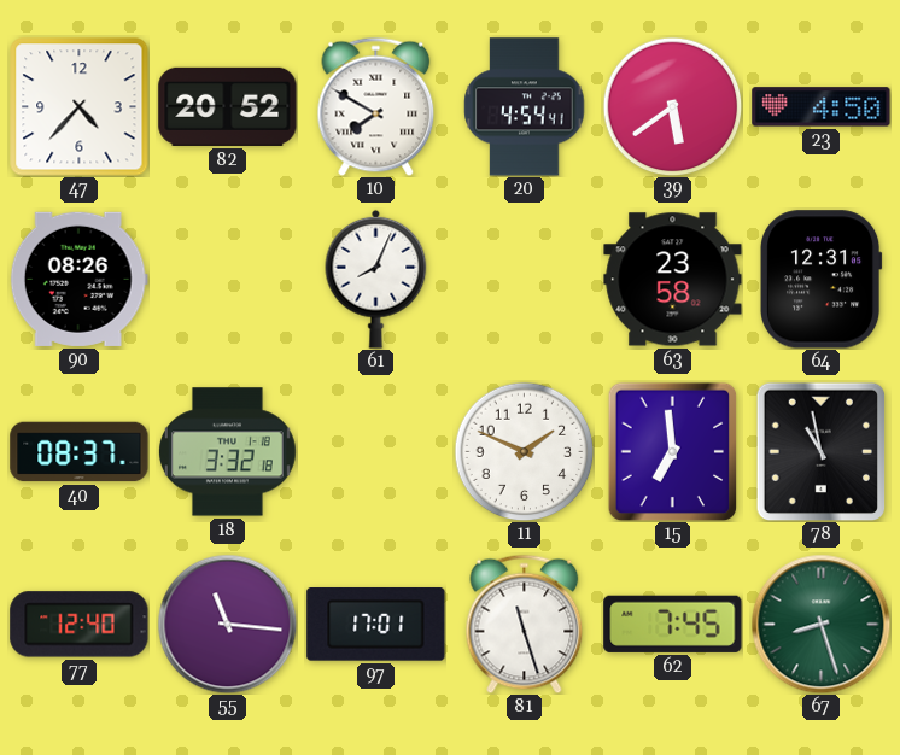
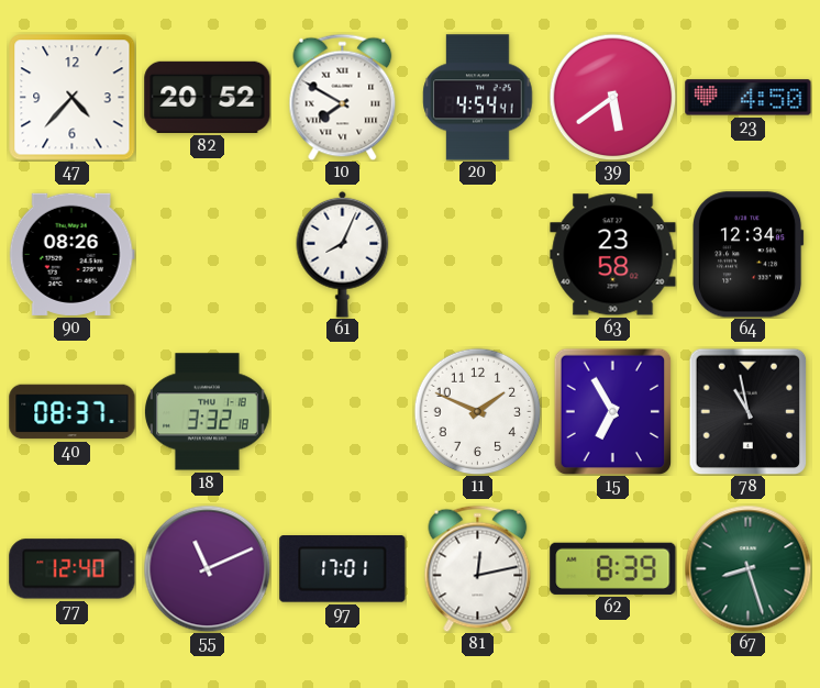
64: 12:31 -> 12:34
15: 6:59 -> 6:55
55: 11:16 -> 11:11
81: 11:27 -> 12:13
62: 7:45 -> 8:39
